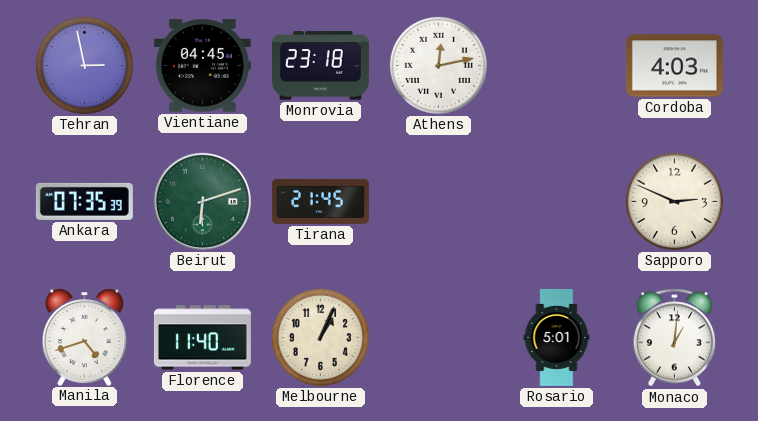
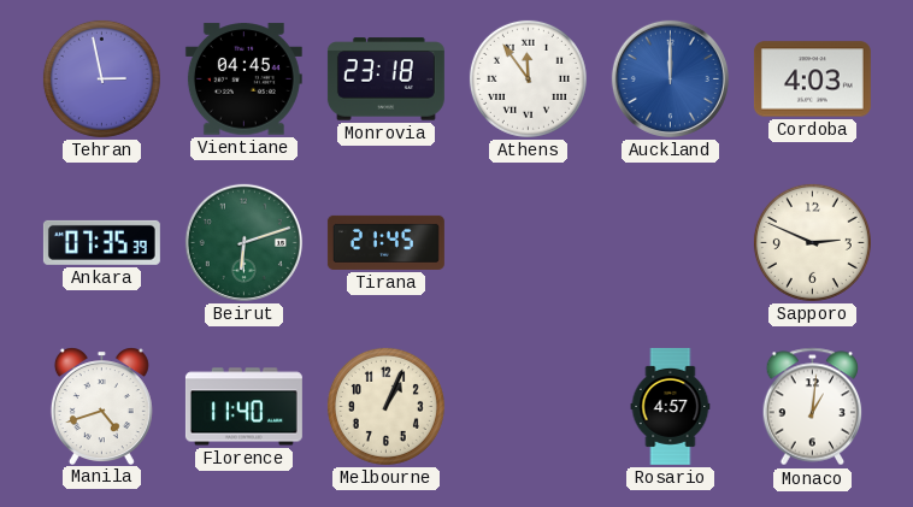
Athens: 12:13 -> 11:54
Auckland: none -> 12:00
Rosario: 5:01 -> 4:57
